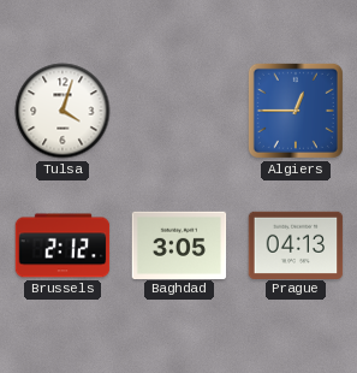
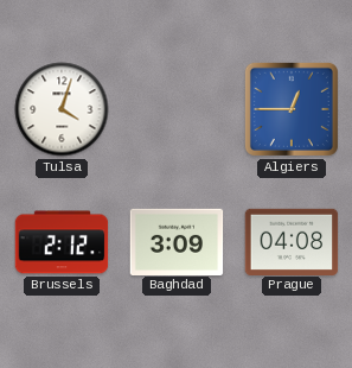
Baghdad: 3:05 -> 3:09
Prague: 04:13 -> 04:08
